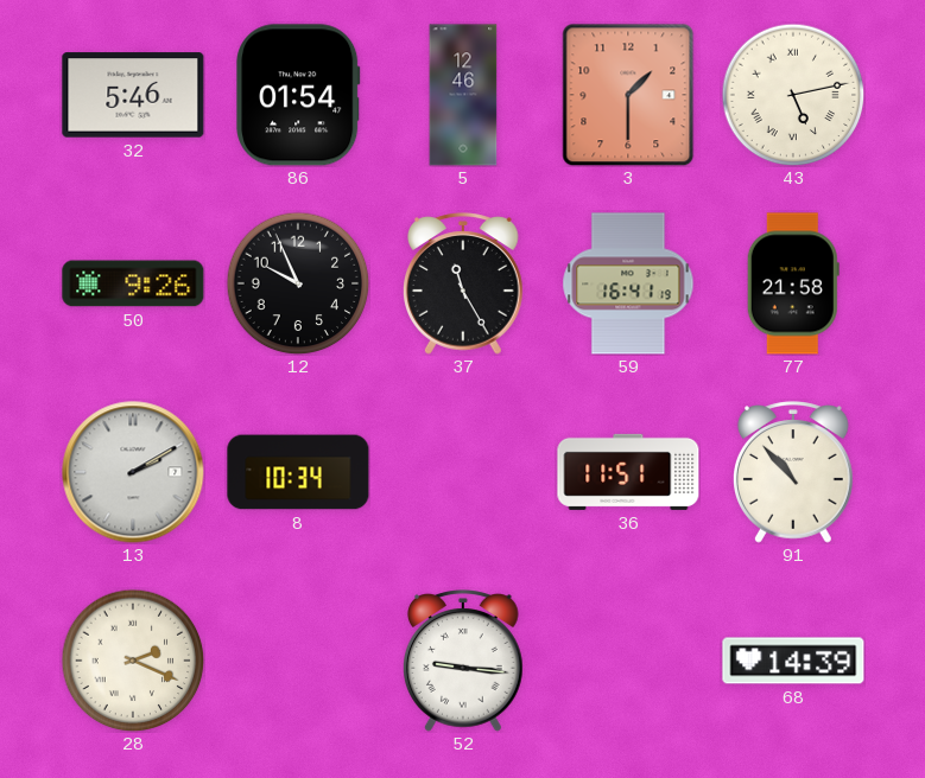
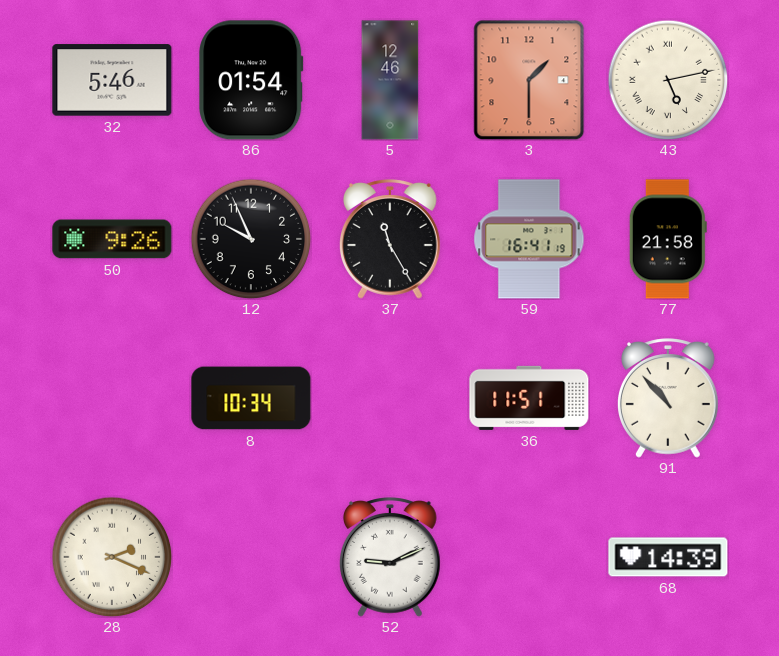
13: 2:10 -> none
52: 9:16 -> 9:11
